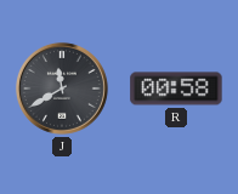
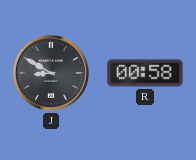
J: 11:40 -> 8:50
